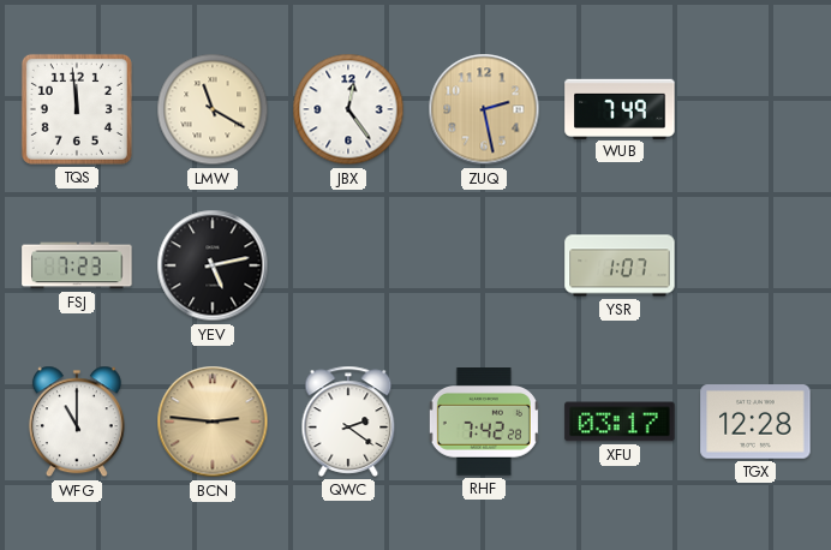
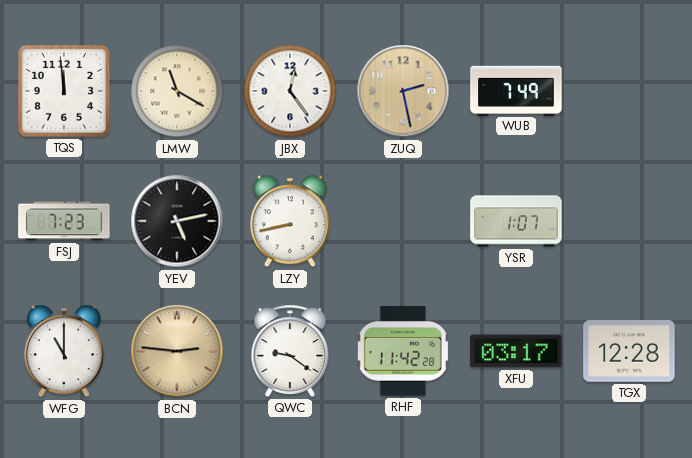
LZY: none -> 8:43
QWC: 2:21 -> 9:21
RHF: 7:42 -> 11:42
